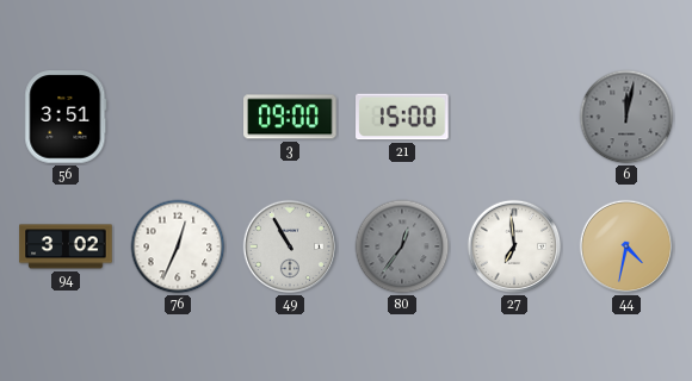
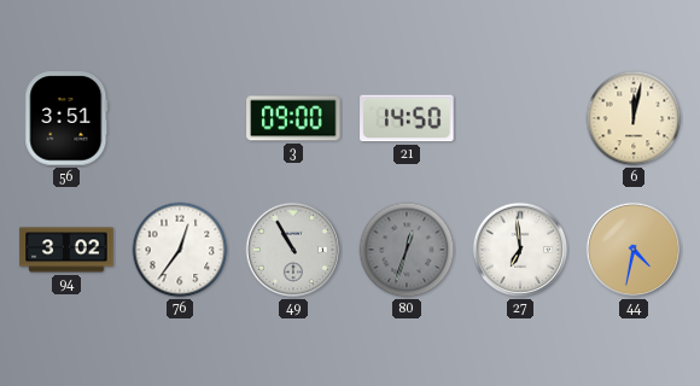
21: 15:00 -> 14:50
6 dial: grey -> cream
76: 12:34 -> 12:36
80: 12:36 -> 12:33
